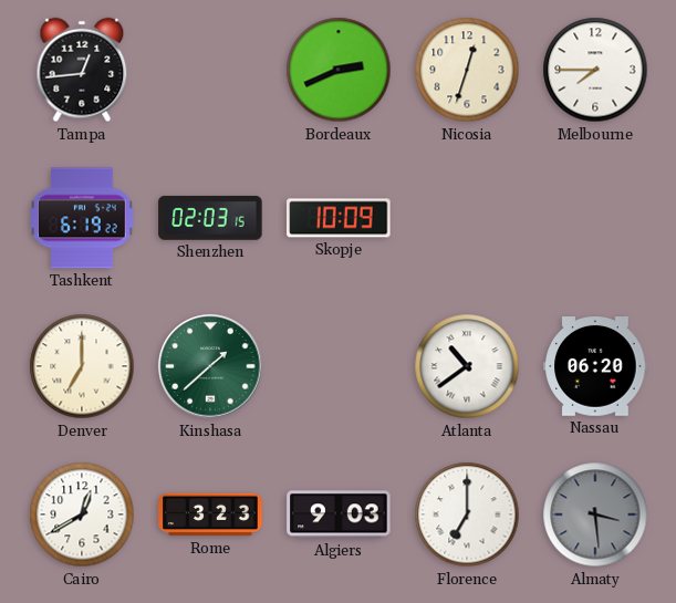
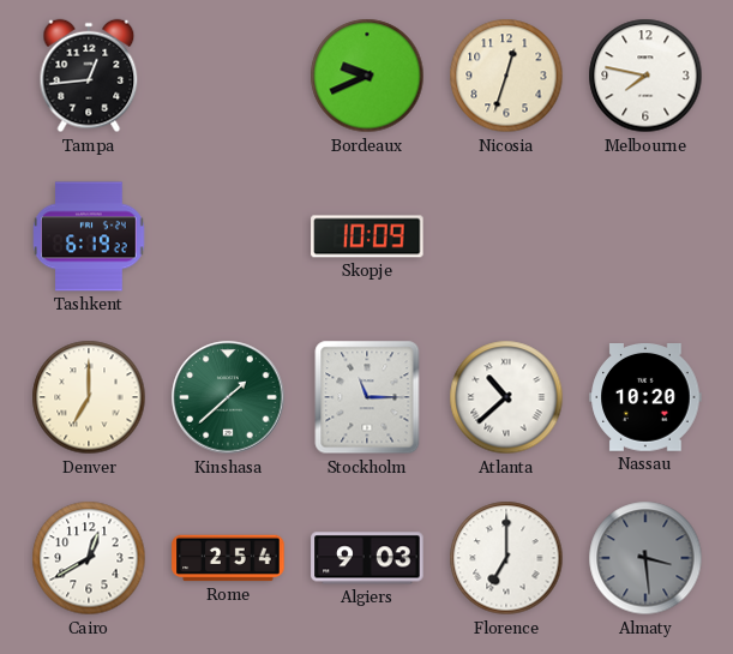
Bordeaux: 2:41 -> 9:41
Melbourne: 7:45 -> 7:47
Shenzhen: 02:03 -> none
Stockholm: none -> 11:15
Atlanta: 10:39 -> 10:38
Nassau: 06:20 -> 10:20
Rome: 3:23 -> 2:54
